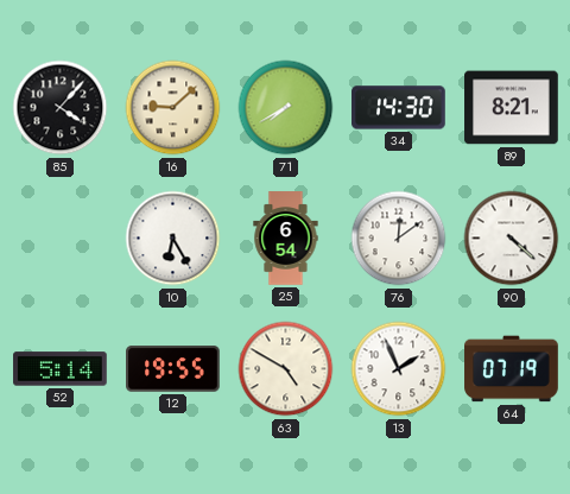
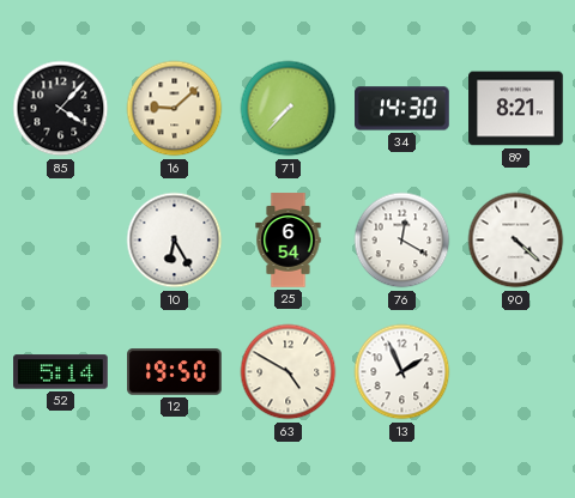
71: 7:40 -> 7:37
76: 12:09 -> 12:20
12: 19:55 -> 19:50
64: 07:19 -> none
